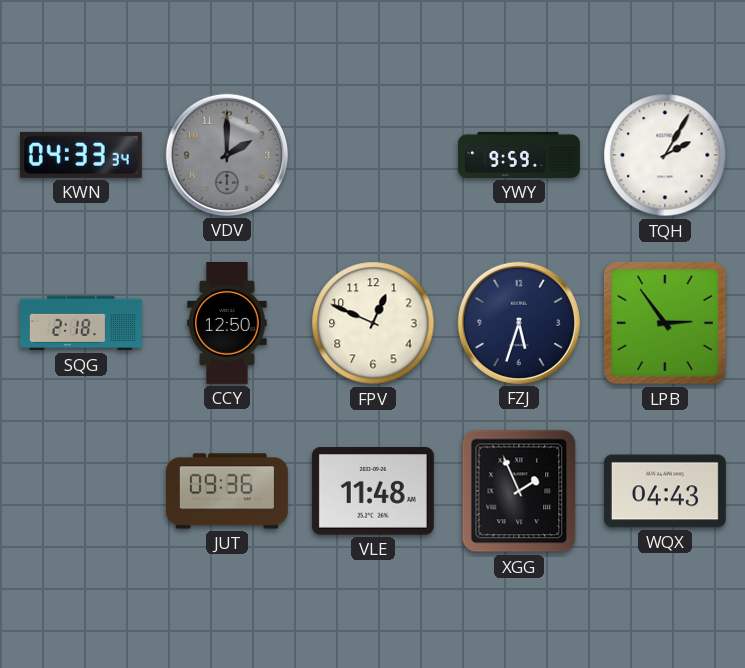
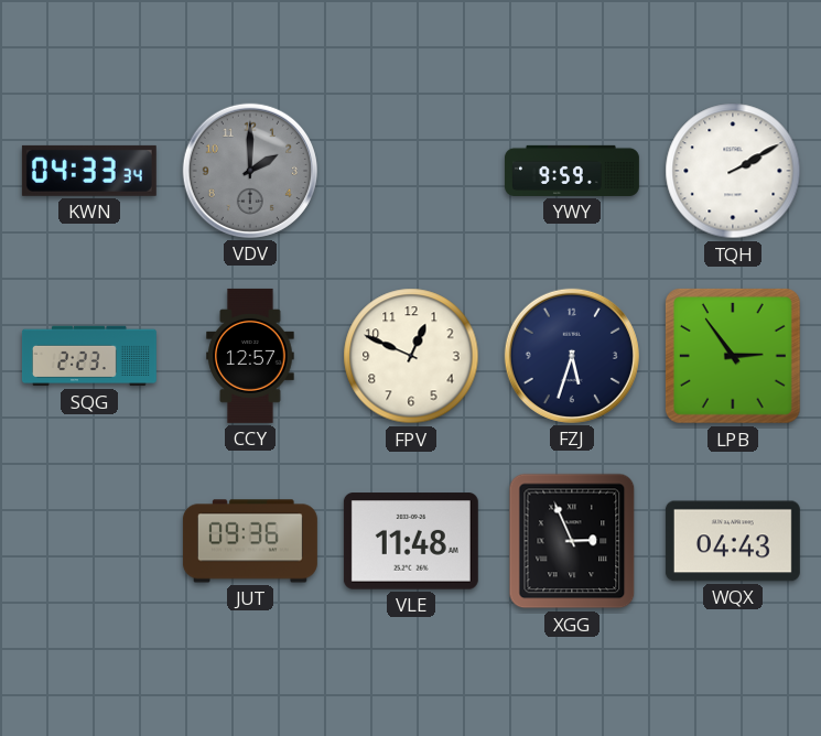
TQH: 2:05 -> 2:10
SQG: 2:18 -> 2:23
CCY: 12:50 -> 12:57
XGG: 1:56 -> 2:56
